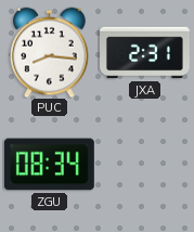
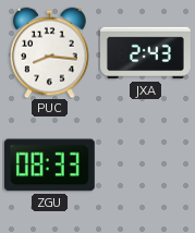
JXA: 2:31 -> 2:43
ZGU: 08:34 -> 08:33
